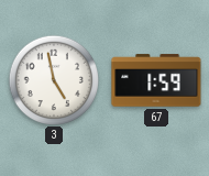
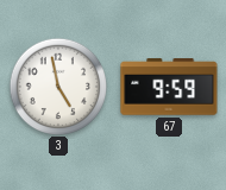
67: 1:59 -> 9:59
